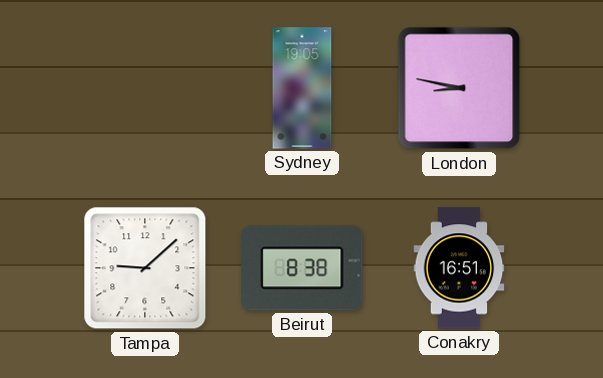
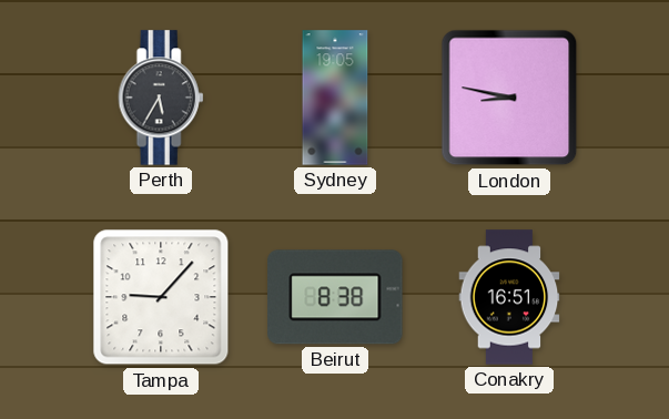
Perth: none -> 5:35
Tampa: 9:08 -> 9:07
